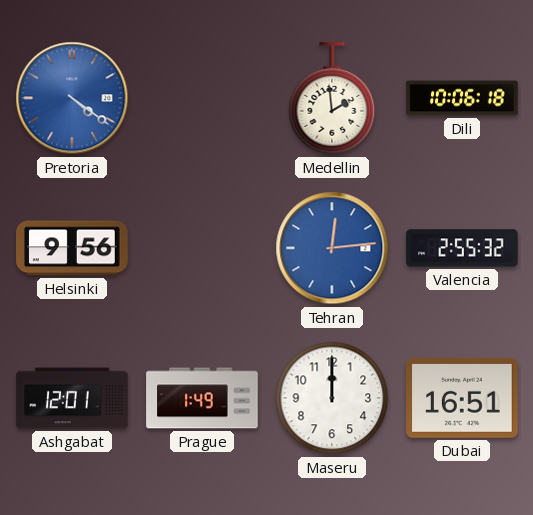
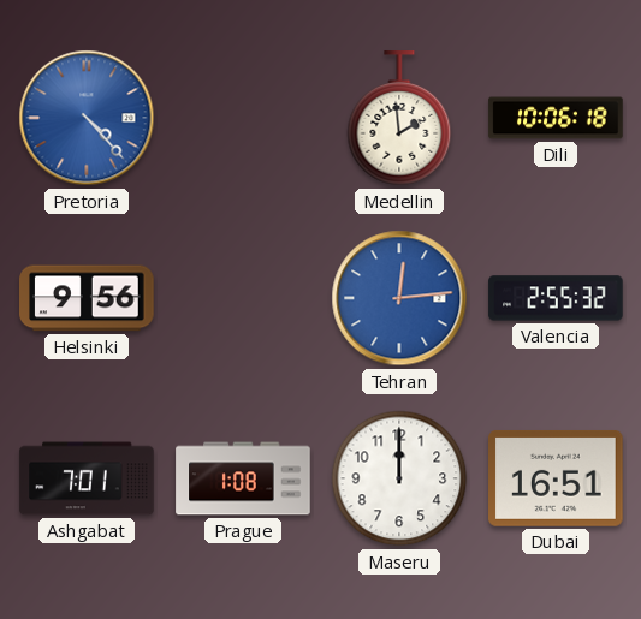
Pretoria: 4:21 -> 4:23
Ashgabat: 12:01 -> 7:01
Prague: 1:49 -> 1:08
